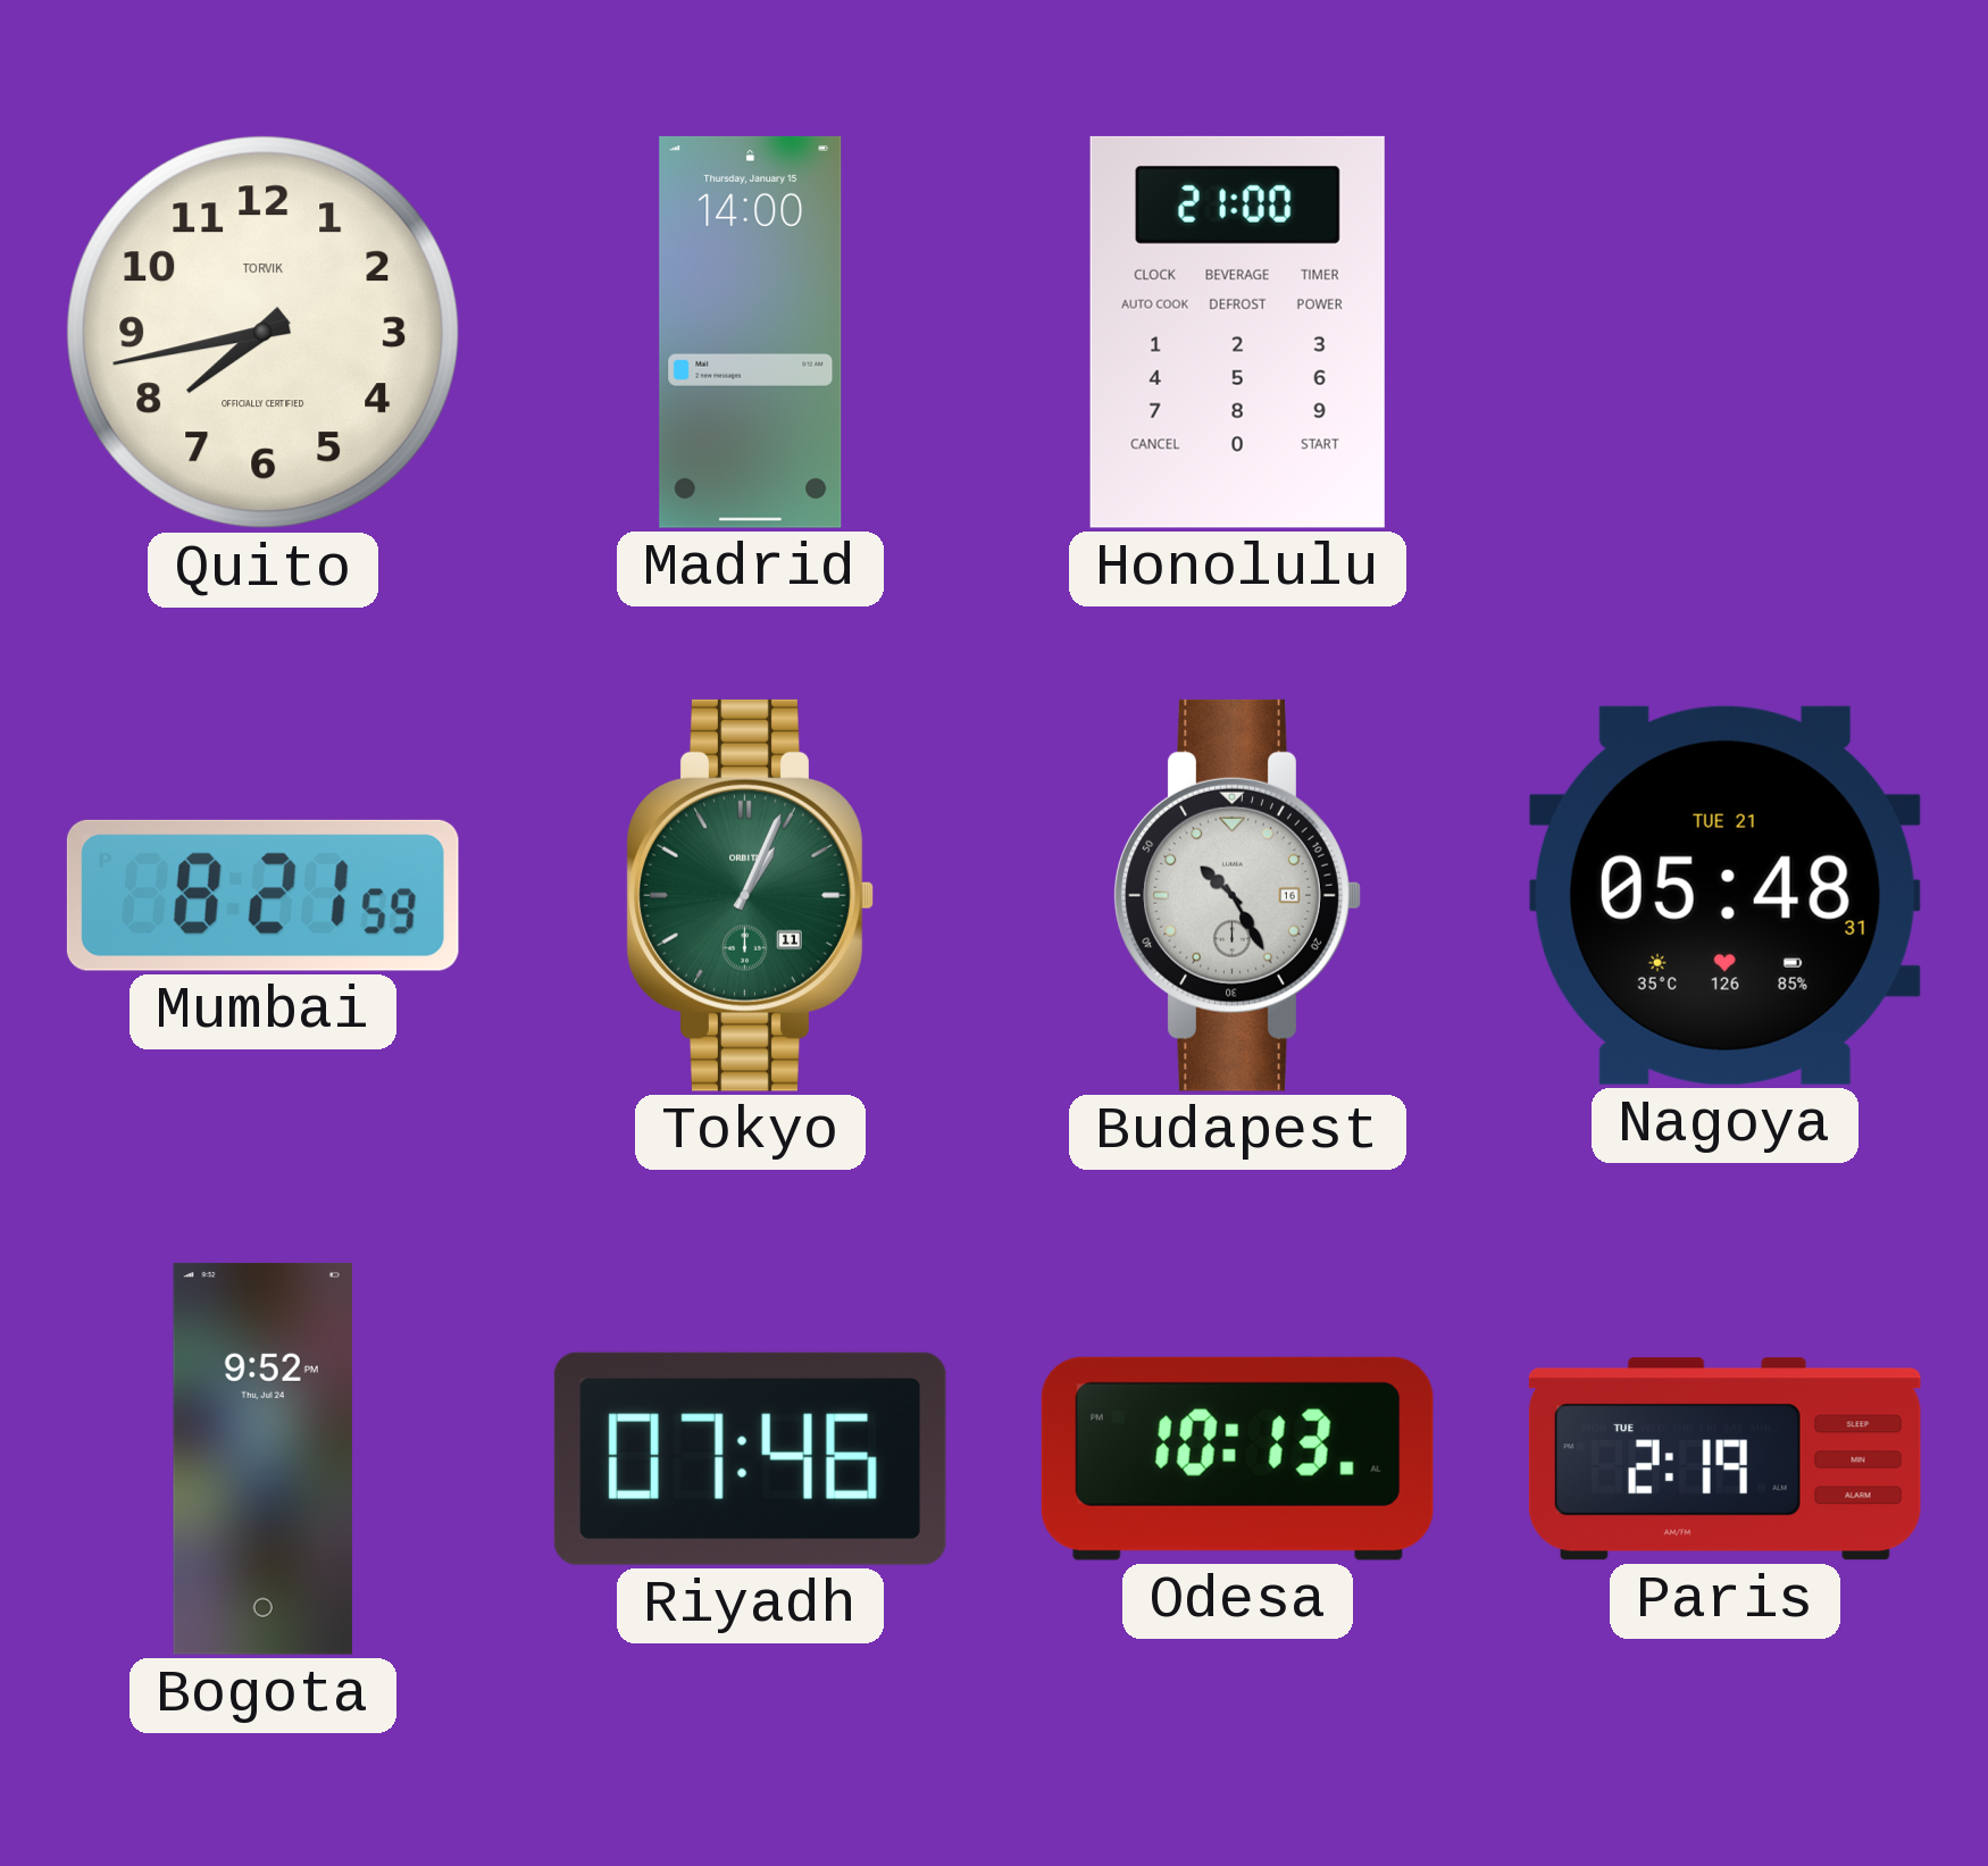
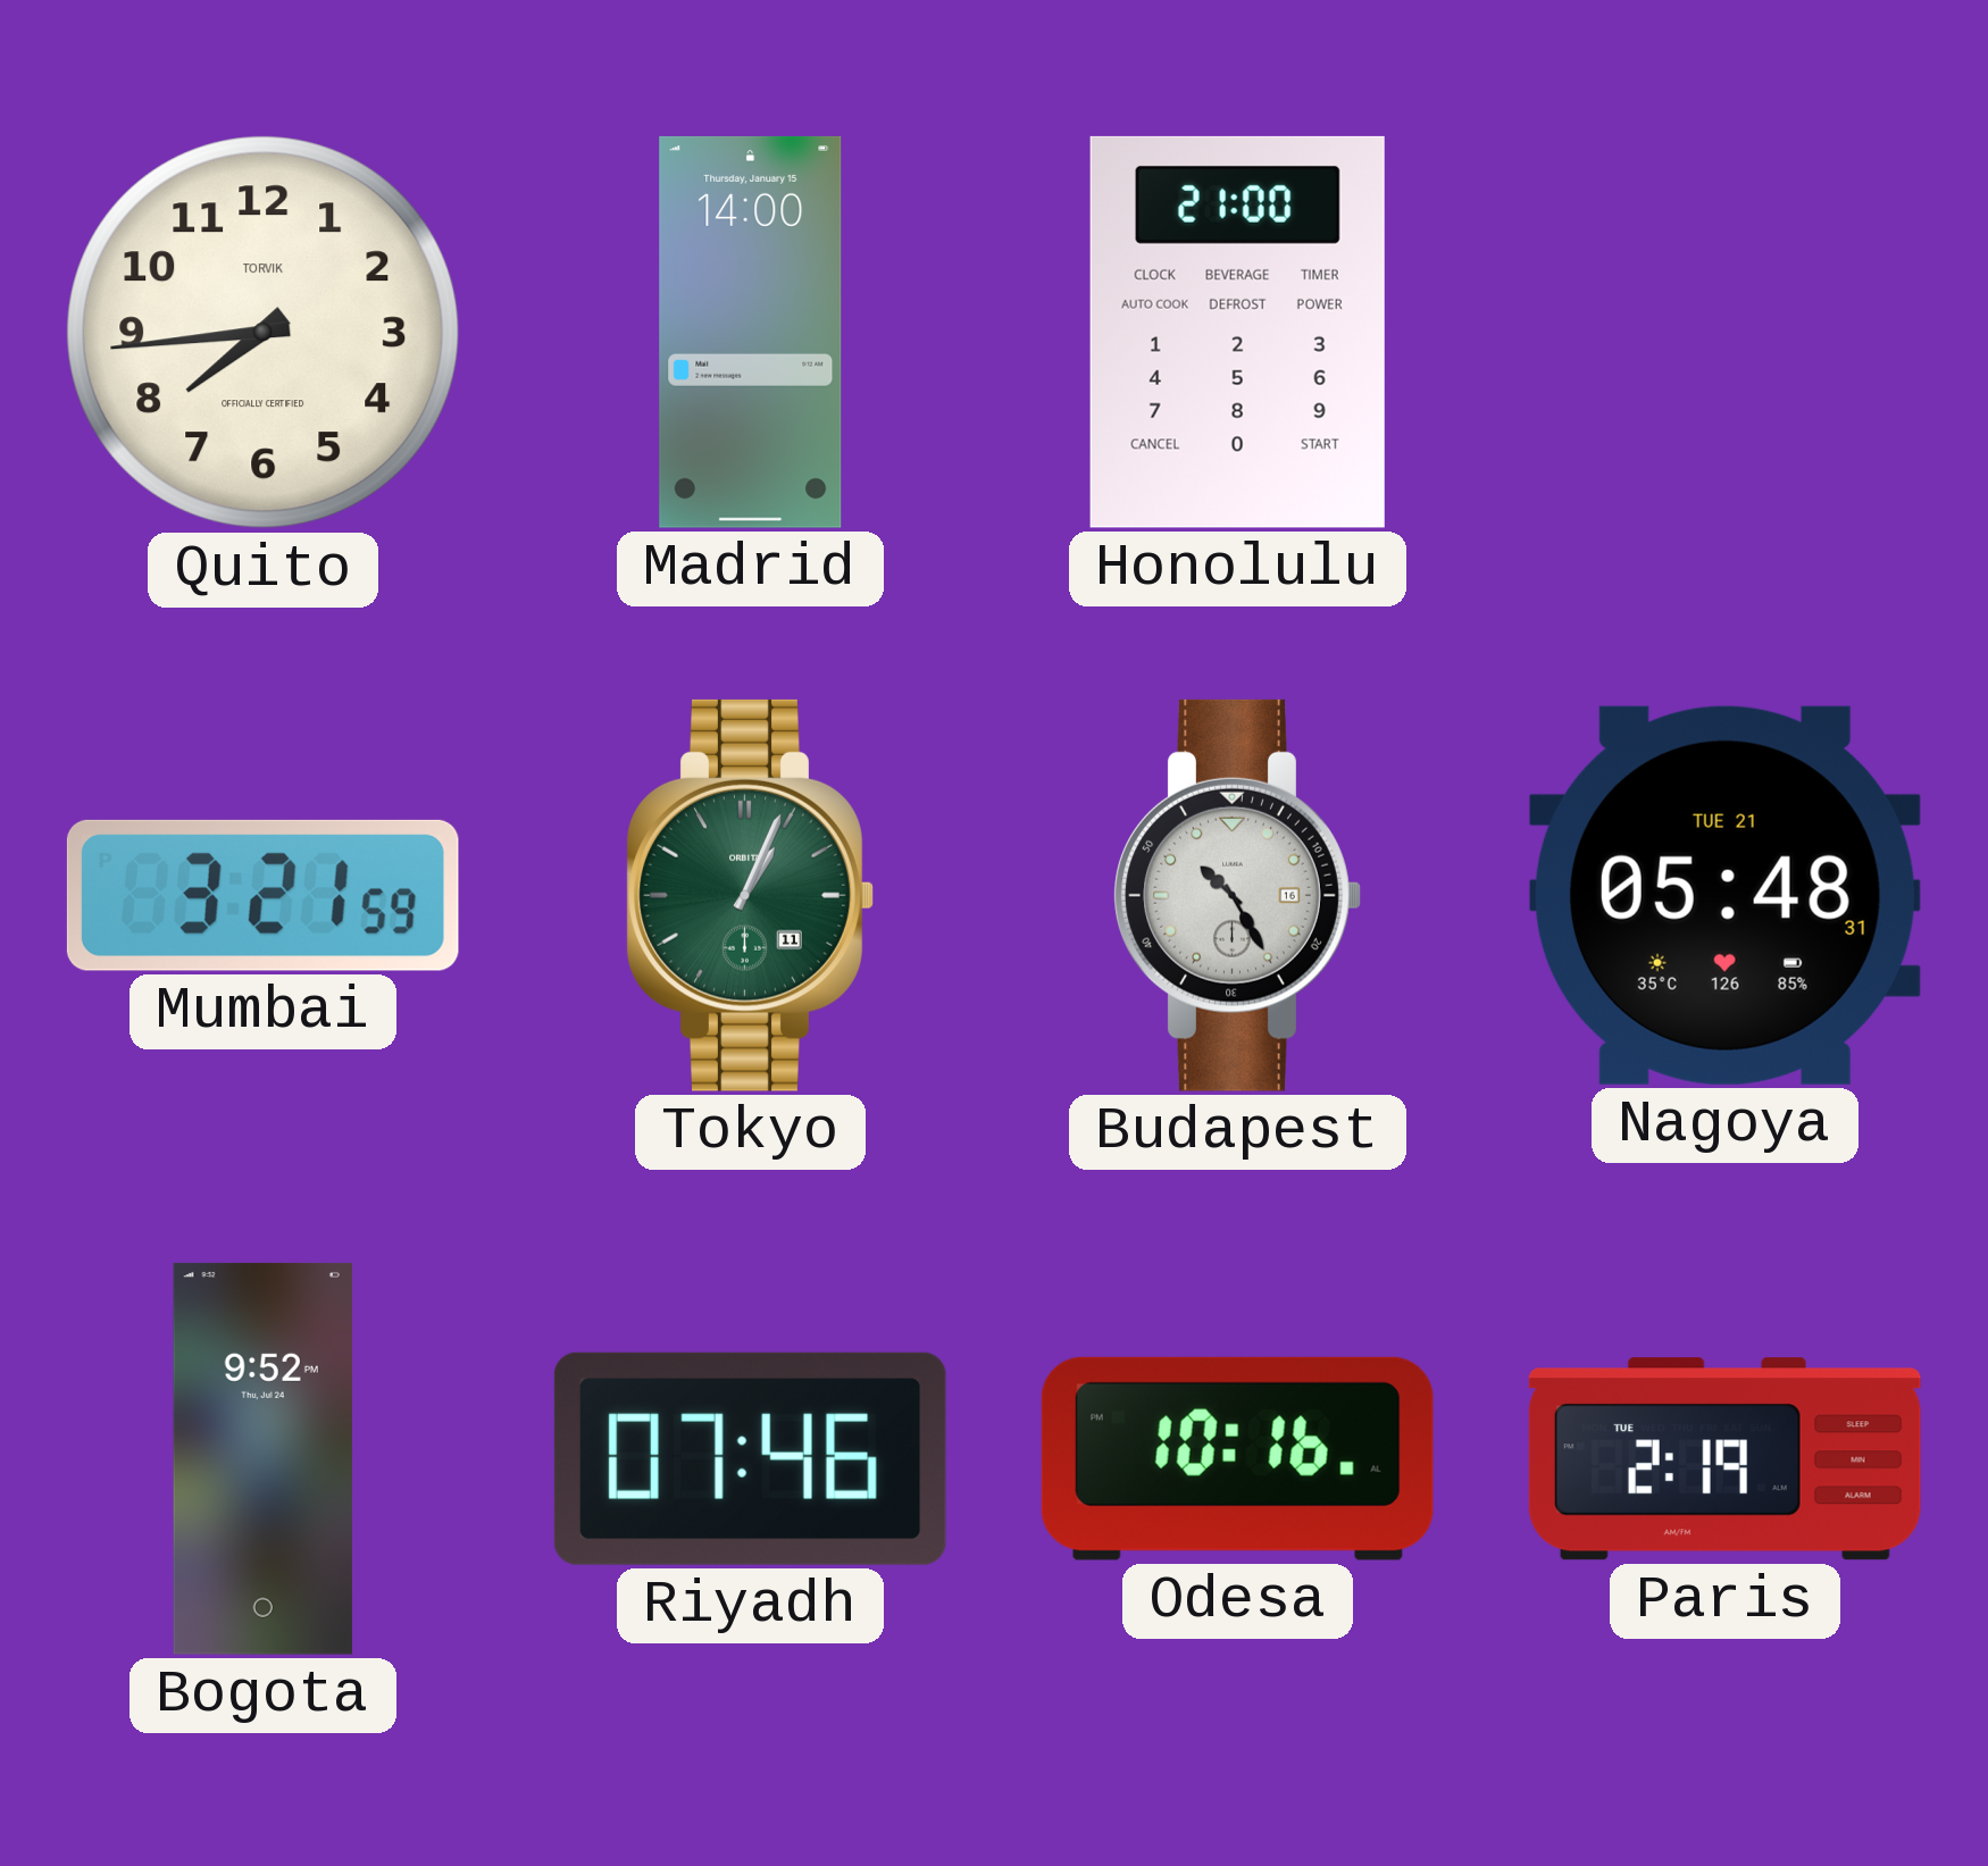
Quito: 7:43 -> 7:44
Mumbai: 8:21 -> 3:21
Odesa: 10:13 -> 10:16
